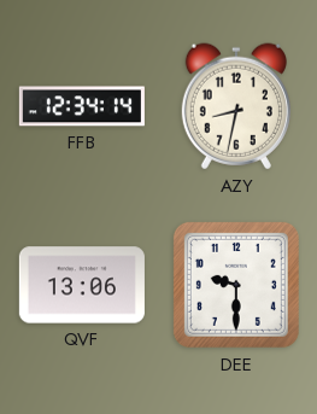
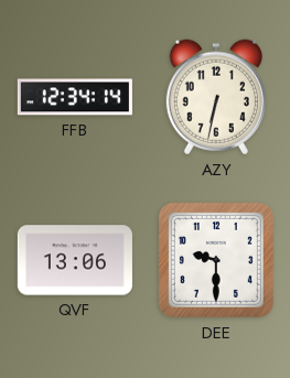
AZY: 8:32 -> 6:32
